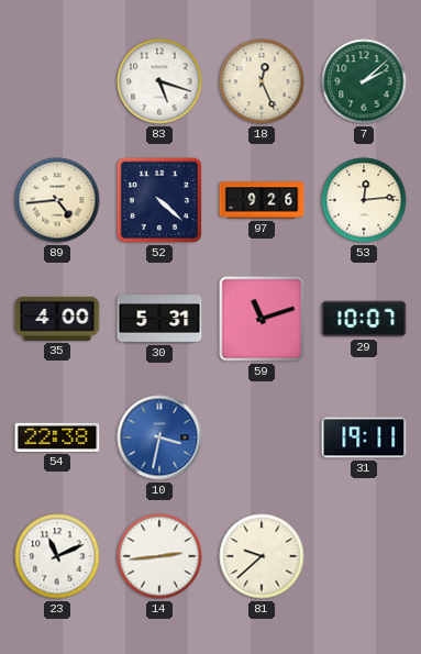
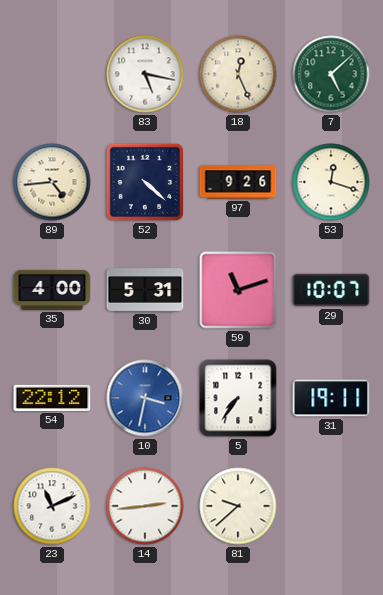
83: 5:18 -> 5:17
7: 2:08 -> 5:08
53: 12:14 -> 12:18
54: 22:38 -> 22:12
5: none -> 7:36
